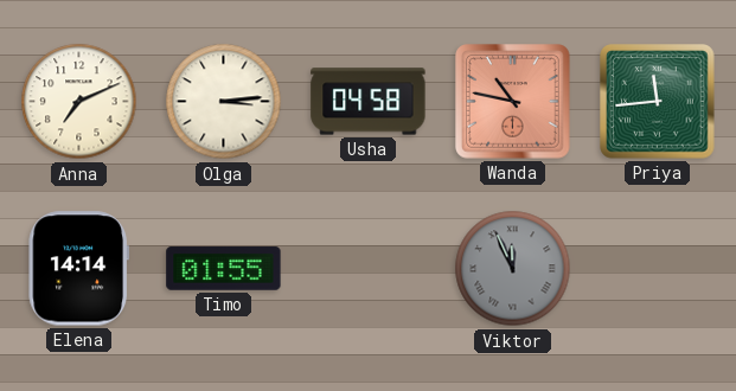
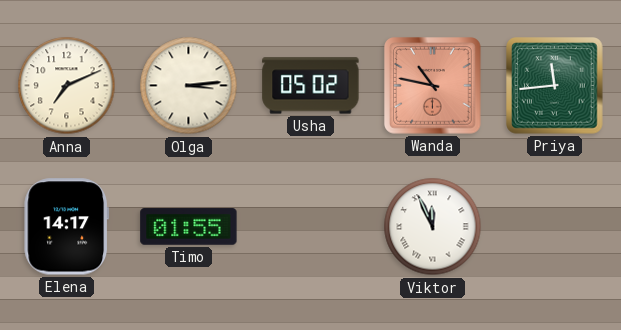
Usha: 04:58 -> 05:02
Elena: 14:14 -> 14:17
Viktor dial: grey -> white
